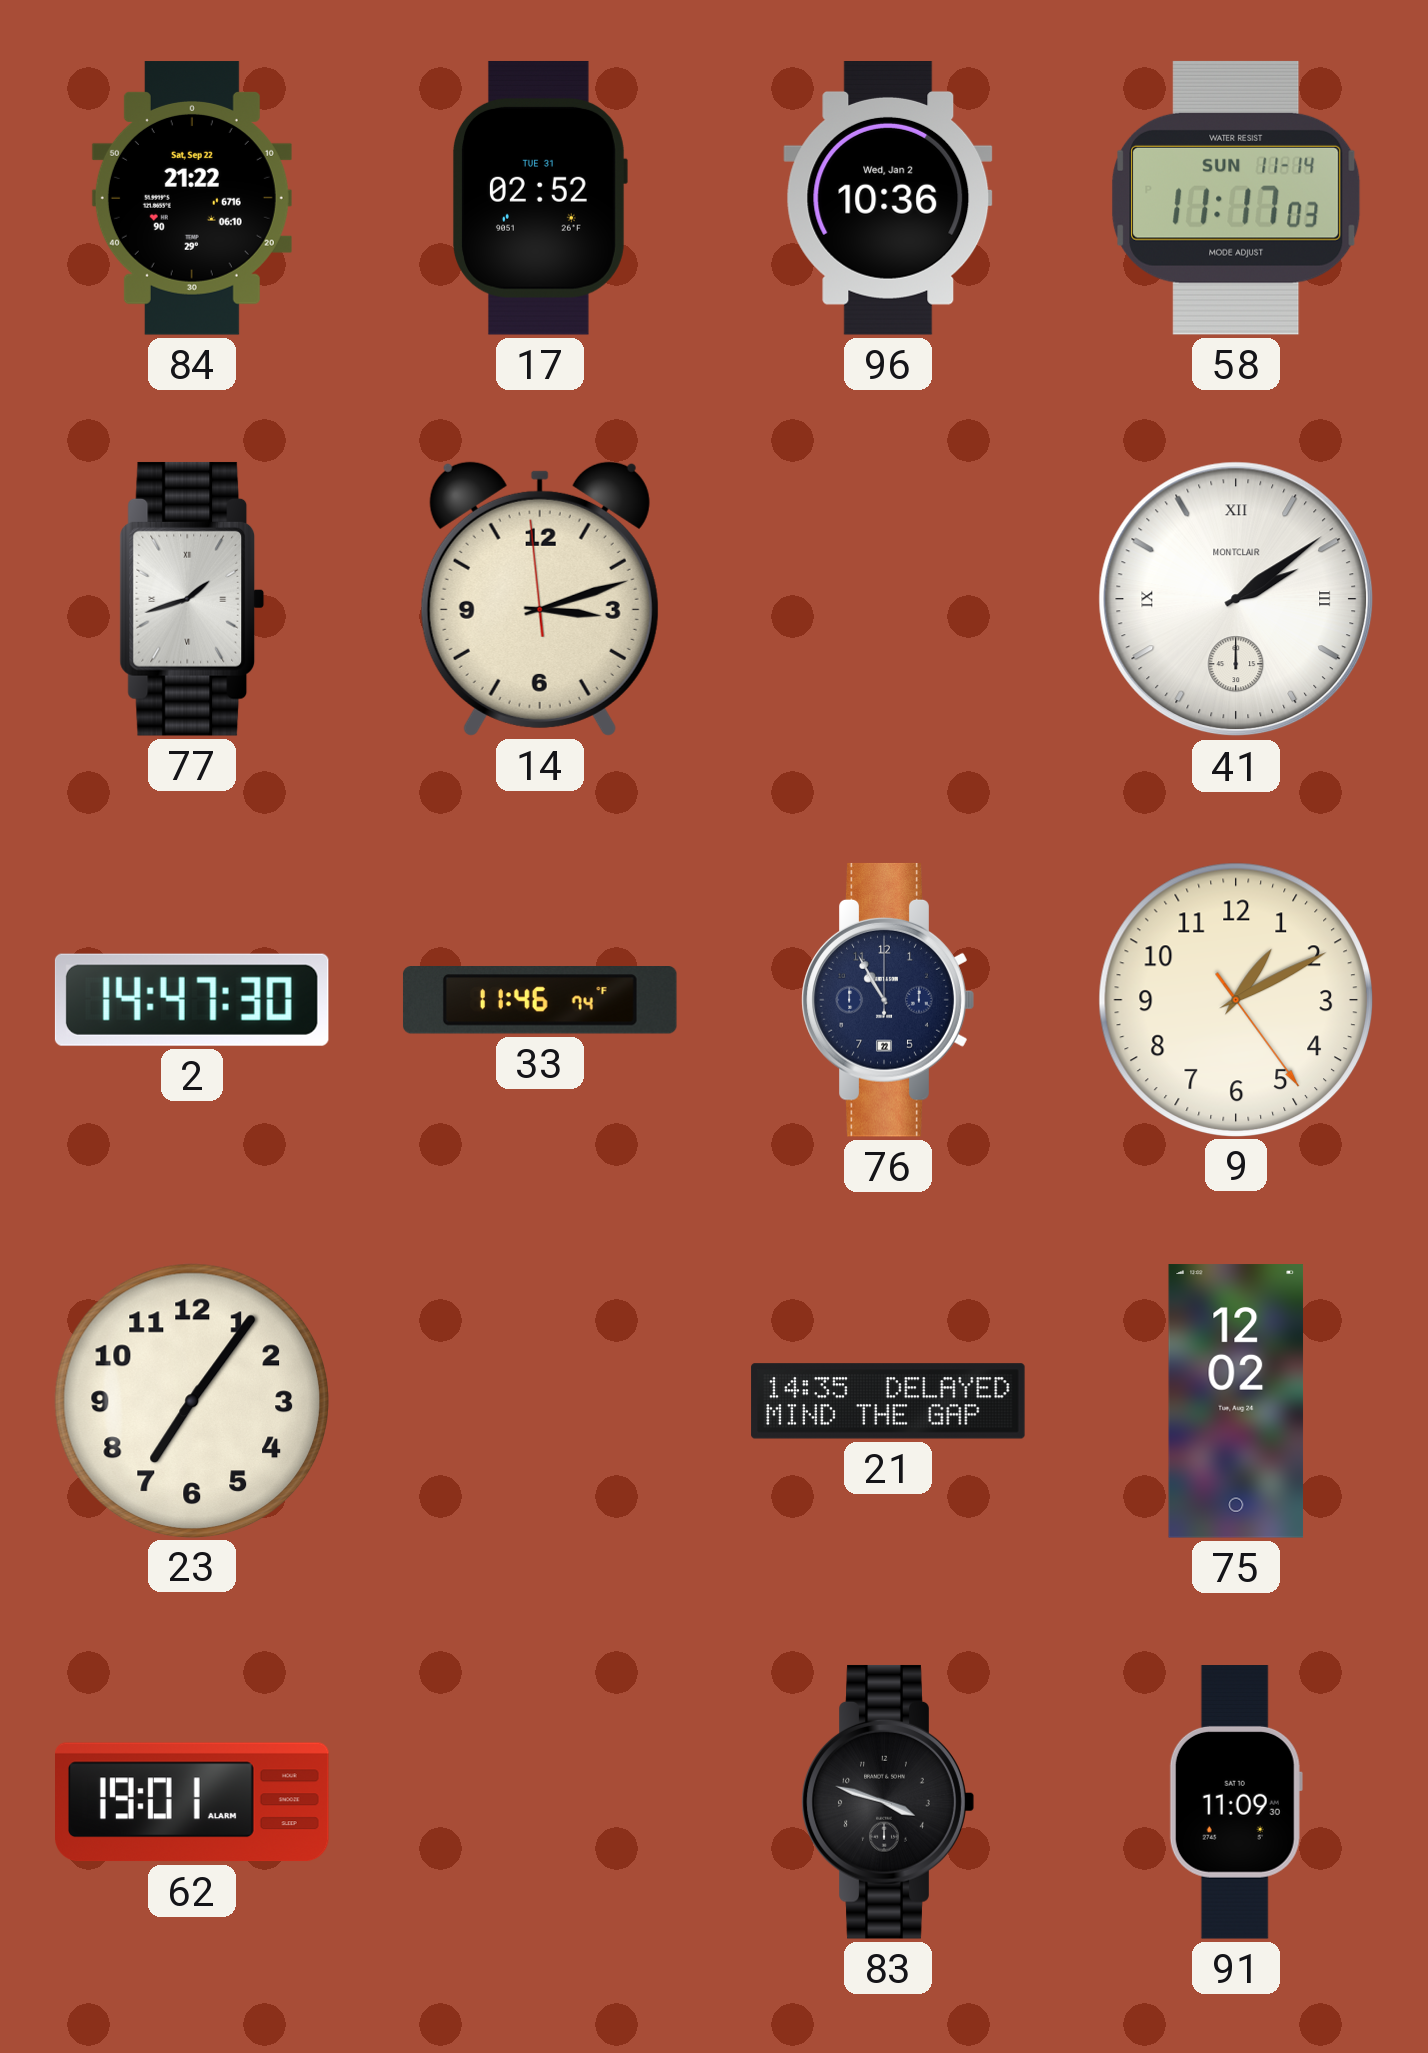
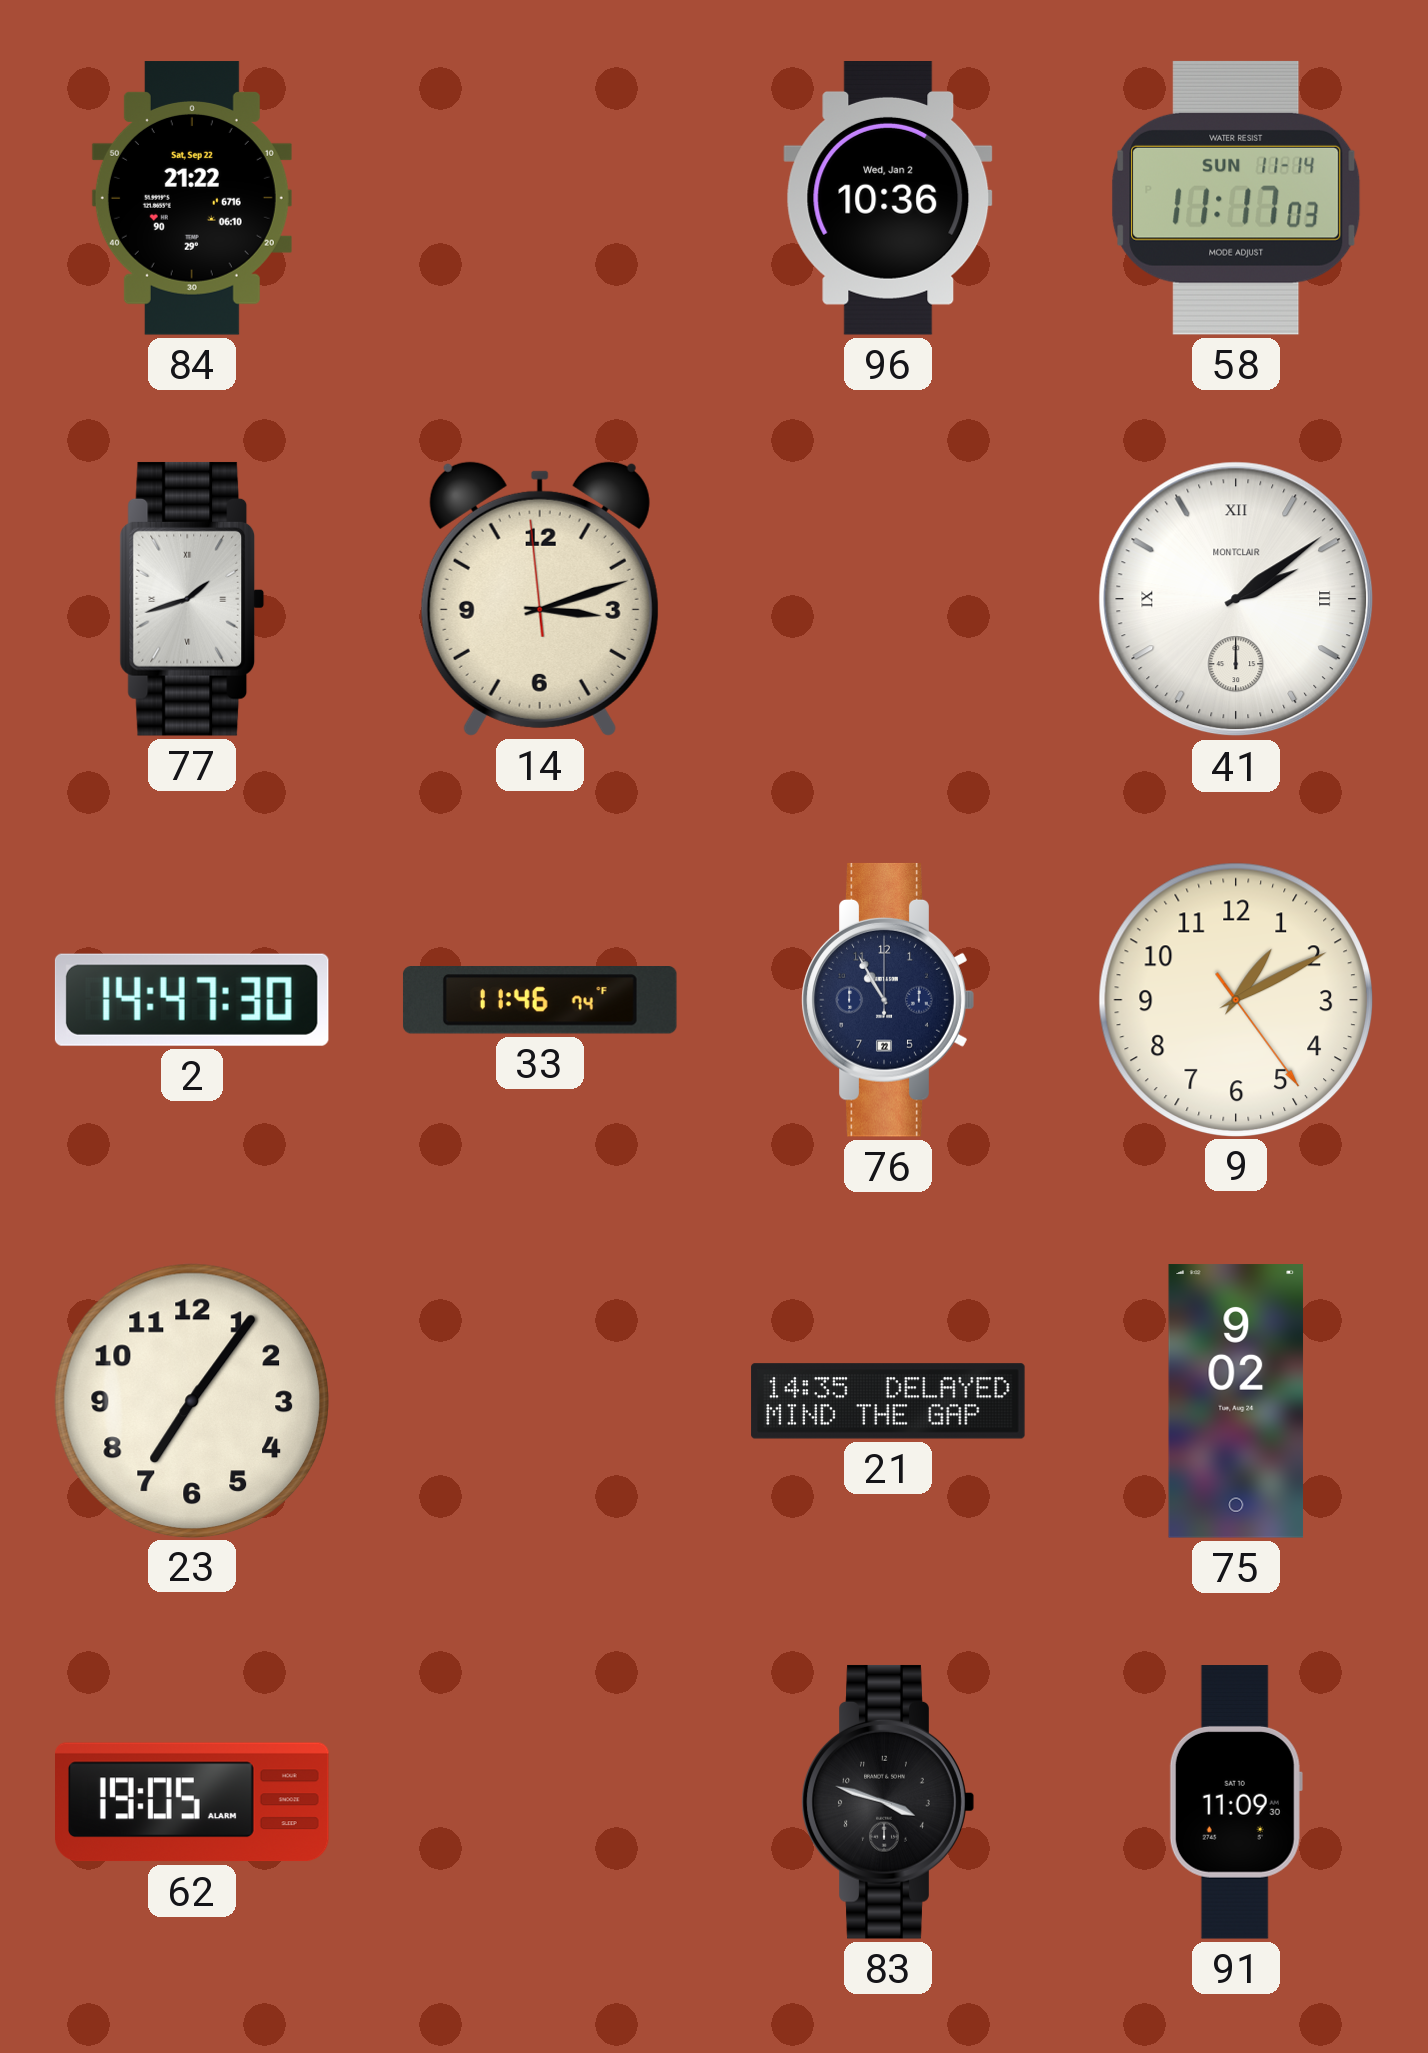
17: 02:52 -> none
75: 12:02 -> 9:02
62: 19:01 -> 19:05
